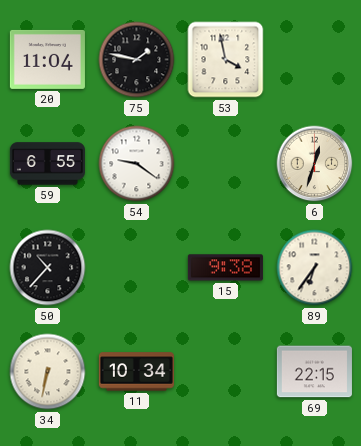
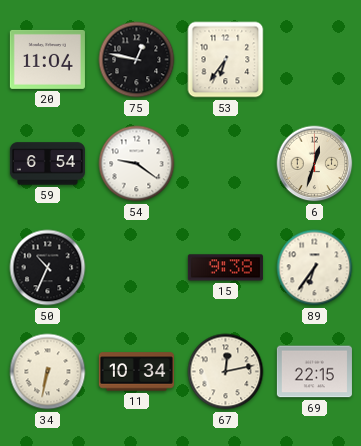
75: 1:47 -> 12:47
53: 3:58 -> 6:36
59: 6:55 -> 6:54
50: 10:37 -> 10:34
67: none -> 12:13
